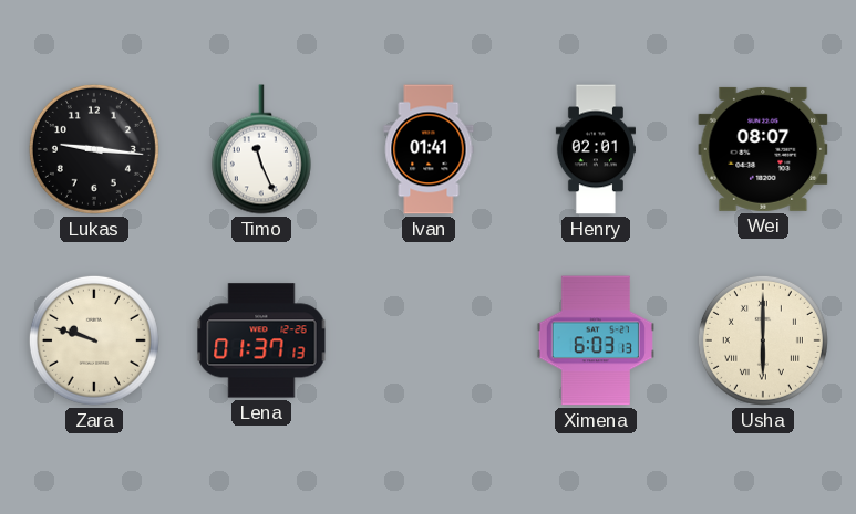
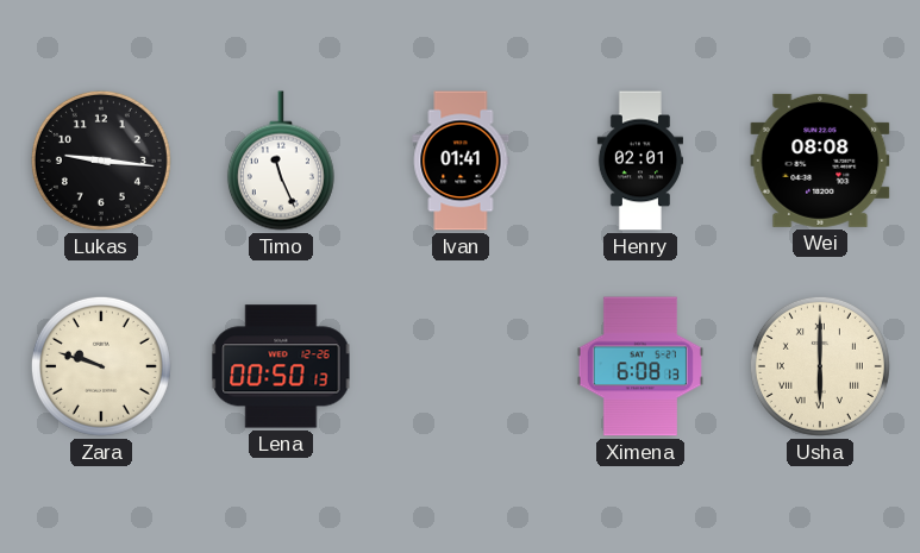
Wei: 08:07 -> 08:08
Lena: 01:37 -> 00:50
Ximena: 6:03 -> 6:08
